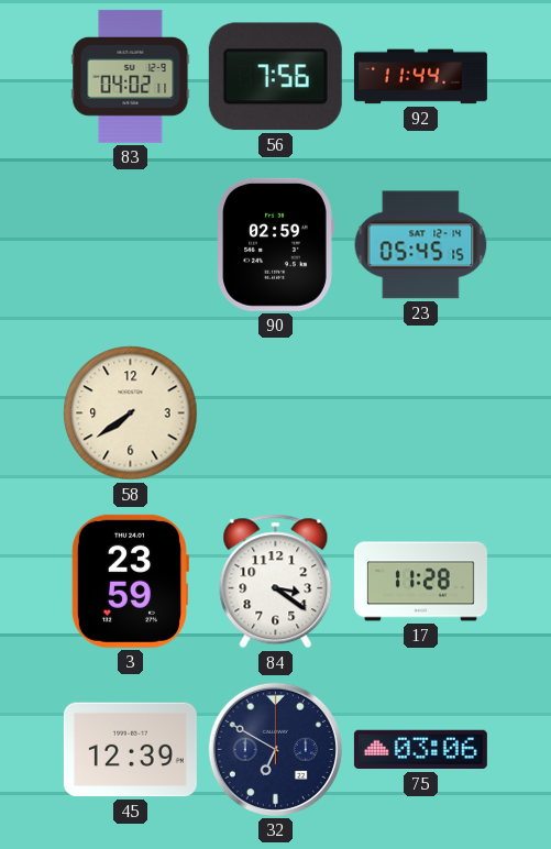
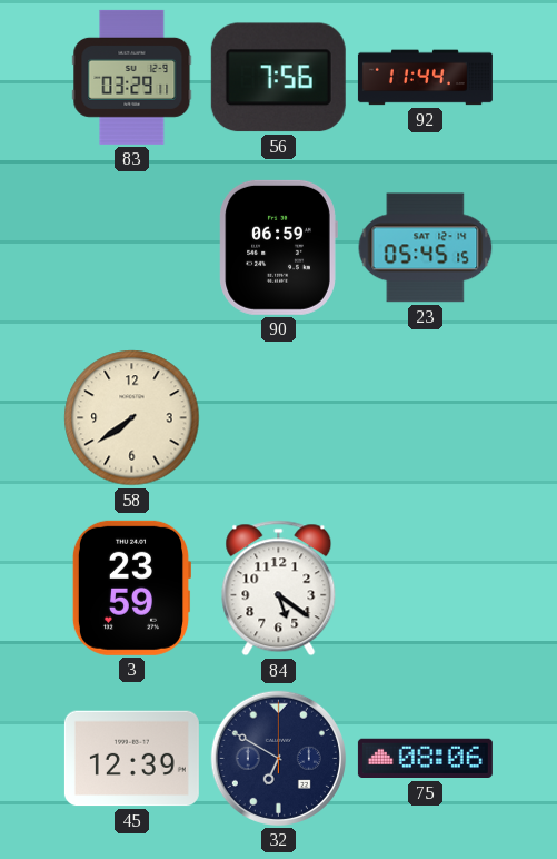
83: 04:02 -> 03:29
90: 02:59 -> 06:59
84: 3:21 -> 5:21
17: 11:28 -> none
75: 03:06 -> 08:06
